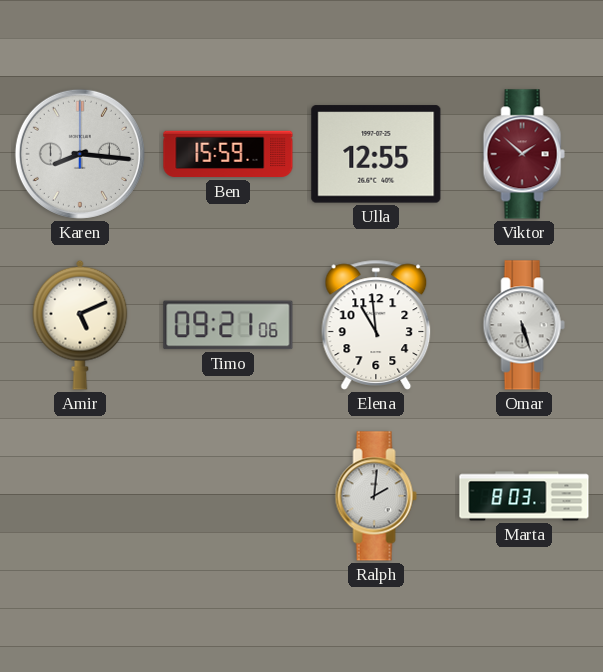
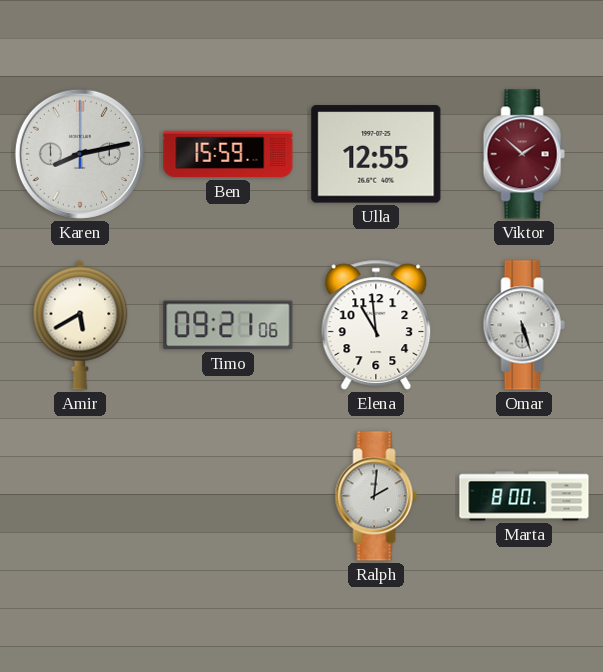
Karen: 8:16 -> 8:13
Amir: 5:11 -> 5:40
Marta: 8:03 -> 8:00
